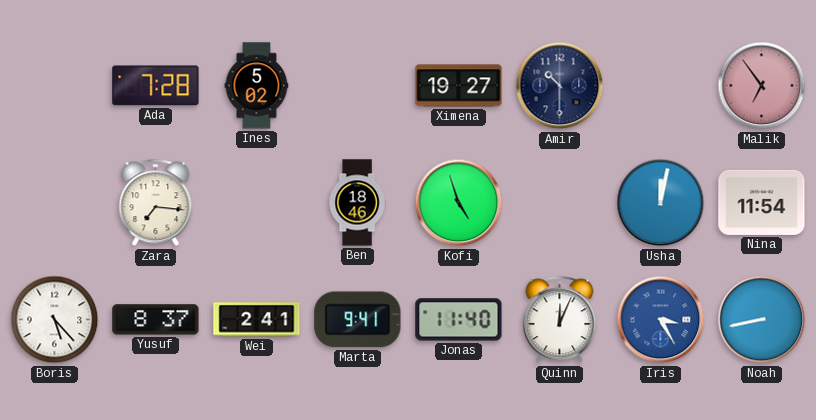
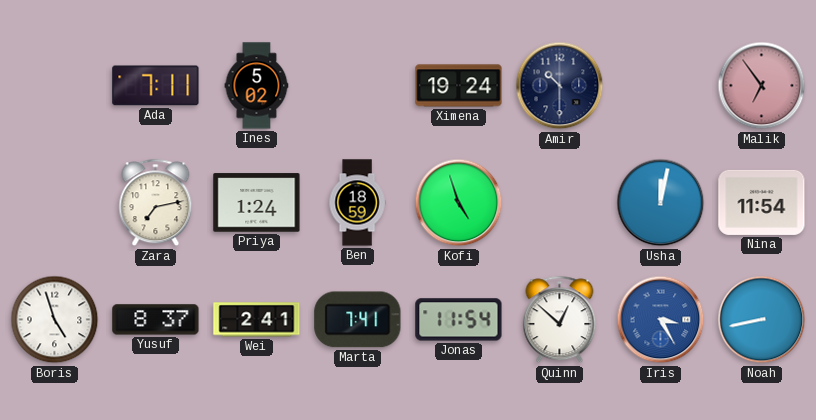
Ada: 7:28 -> 7:11
Ximena: 19:27 -> 19:24
Zara: 7:16 -> 7:13
Priya: none -> 1:24
Ben: 18:46 -> 18:59
Boris: 5:23 -> 4:57
Marta: 9:41 -> 7:41
Jonas: 11:40 -> 11:54
Quinn: 12:04 -> 12:52
